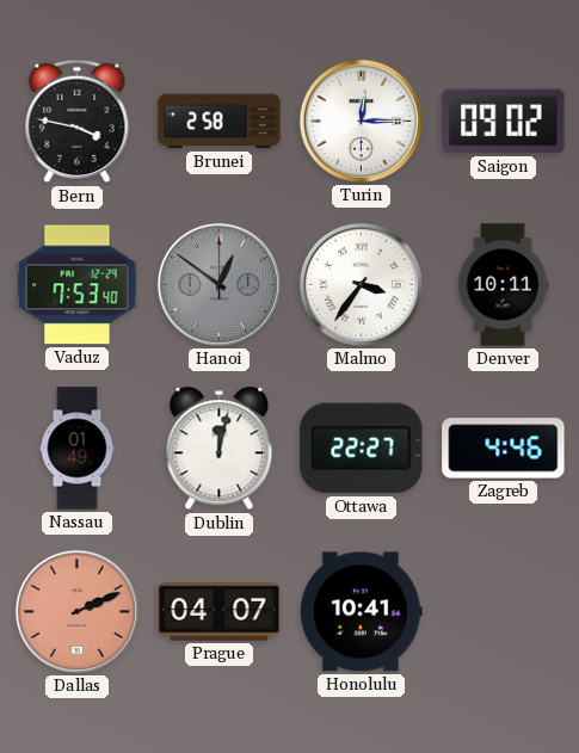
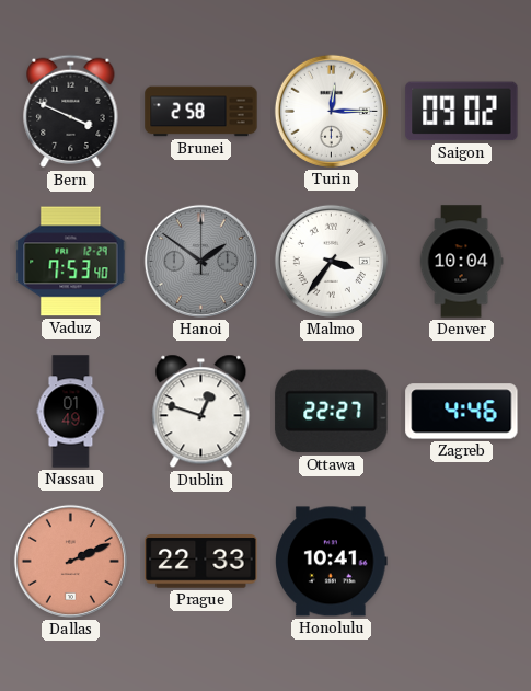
Bern: 3:47 -> 3:49
Hanoi: 12:51 -> 1:51
Denver: 10:11 -> 10:04
Dublin: 12:02 -> 12:48
Prague: 04:07 -> 22:33
